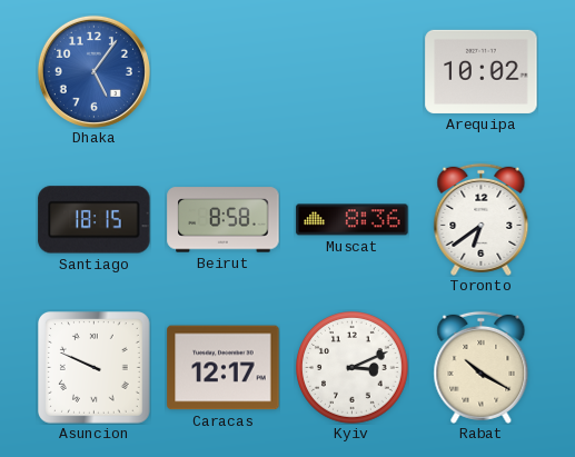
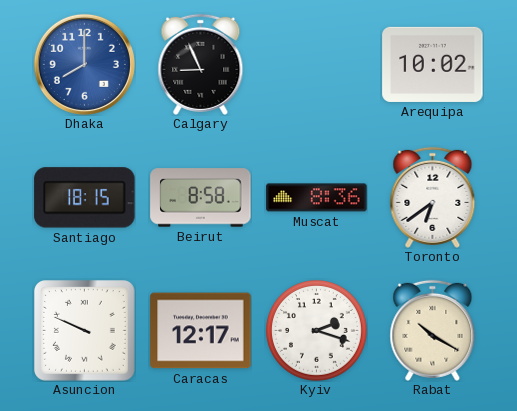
Dhaka: 5:06 -> 8:00
Calgary: none -> 8:56
Kyiv: 3:11 -> 2:18
